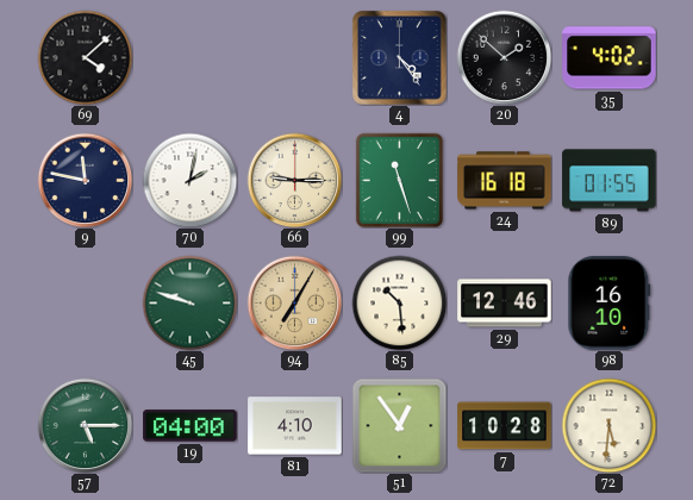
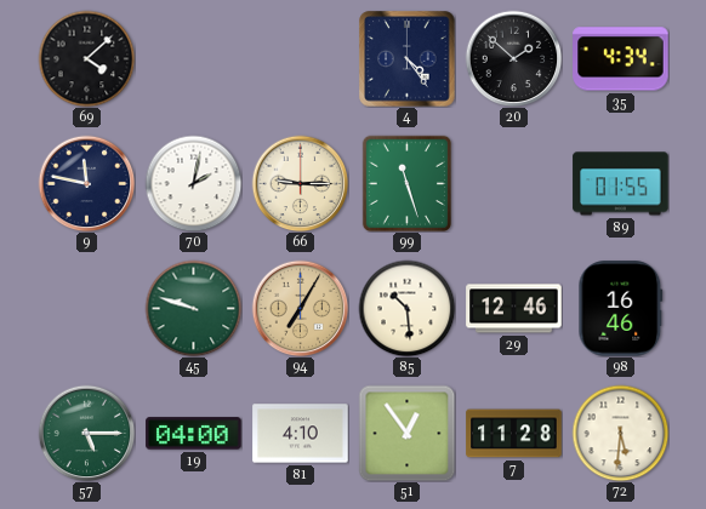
35: 4:02 -> 4:34
24: 16:18 -> none
98: 16:10 -> 16:46
7: 10:28 -> 11:28
